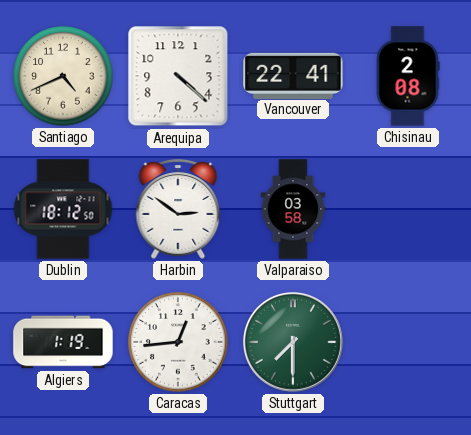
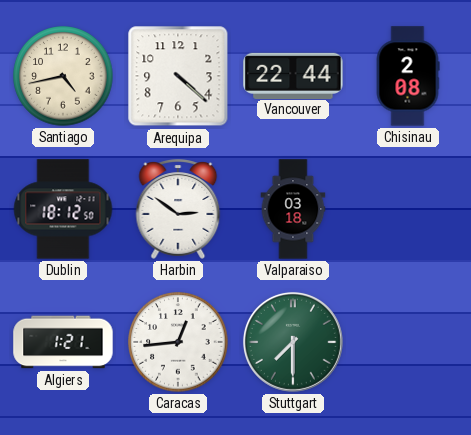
Santiago: 4:41 -> 4:43
Vancouver: 22:41 -> 22:44
Valparaiso: 03:58 -> 03:18
Algiers: 1:19 -> 1:21
